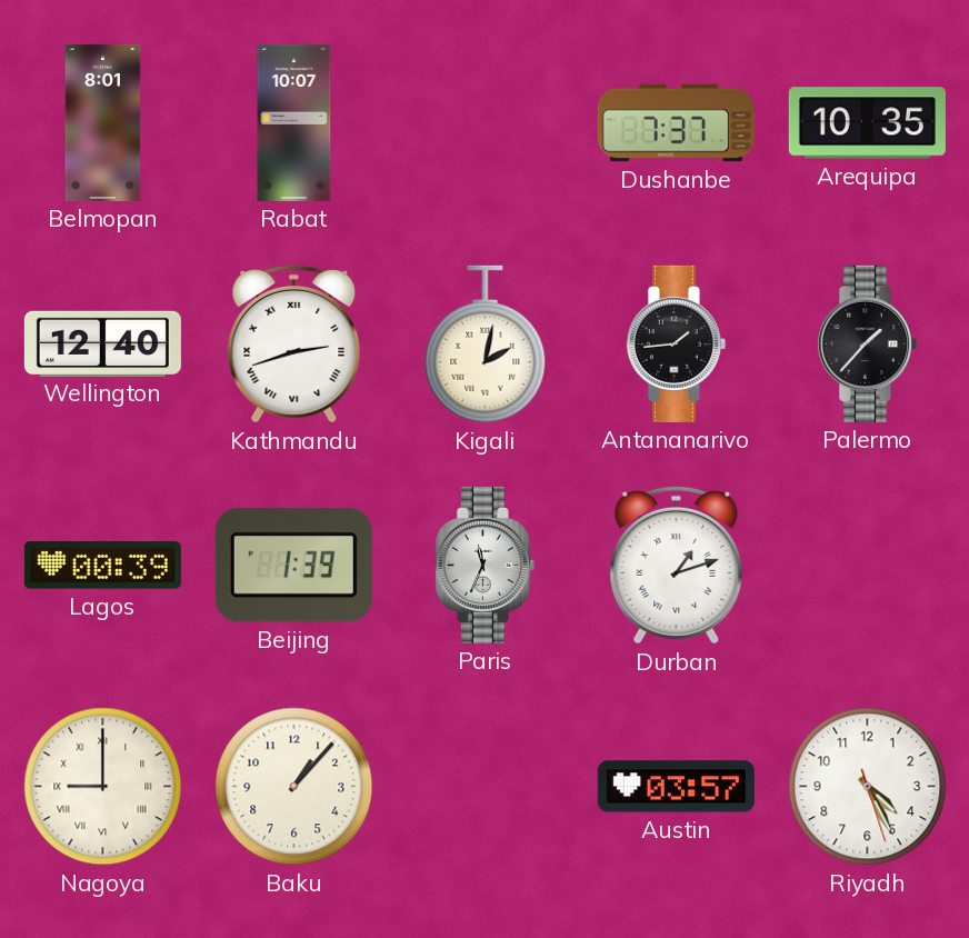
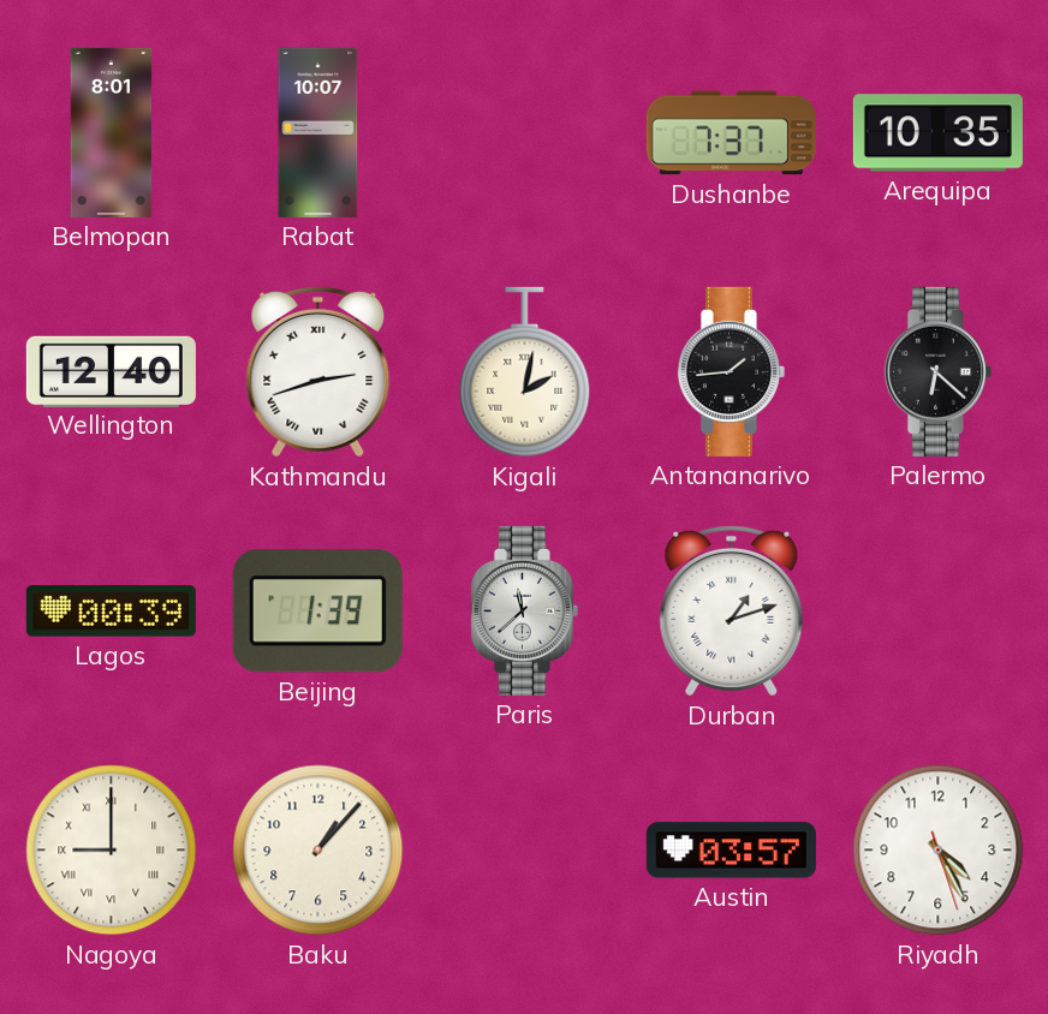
Palermo: 1:37 -> 6:22
Paris: 11:34 -> 11:38
